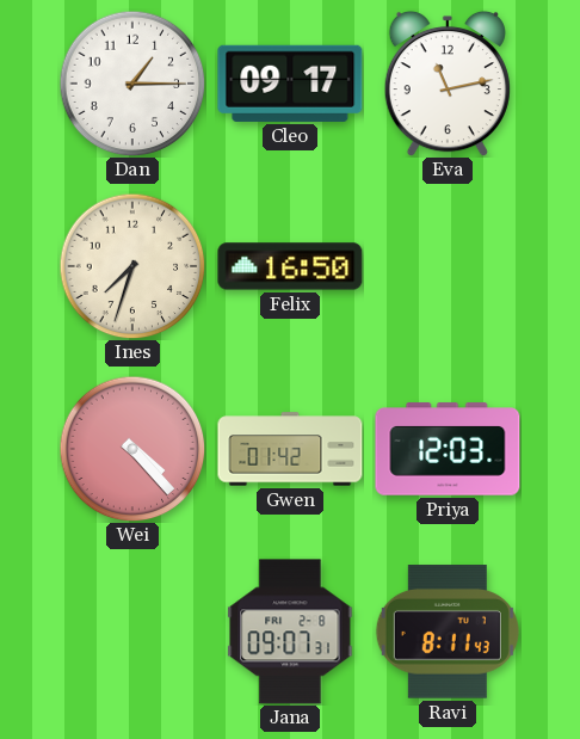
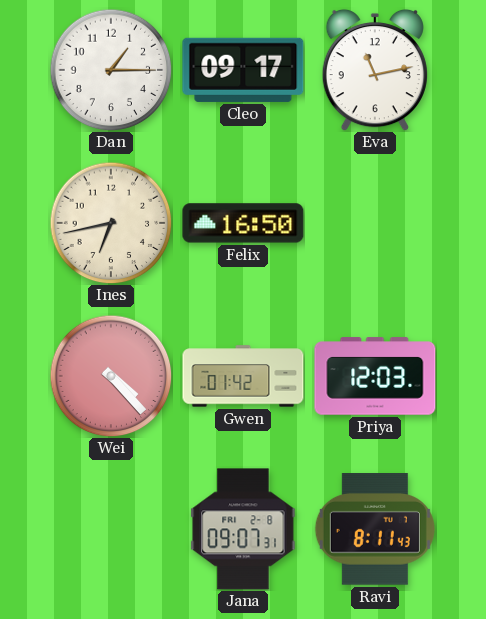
Ines: 7:33 -> 6:43
